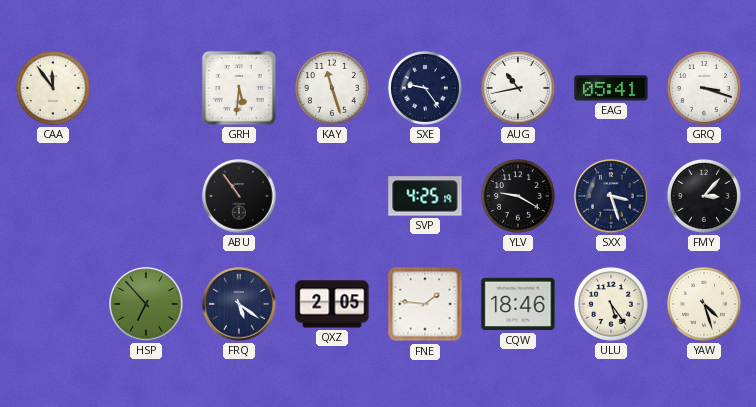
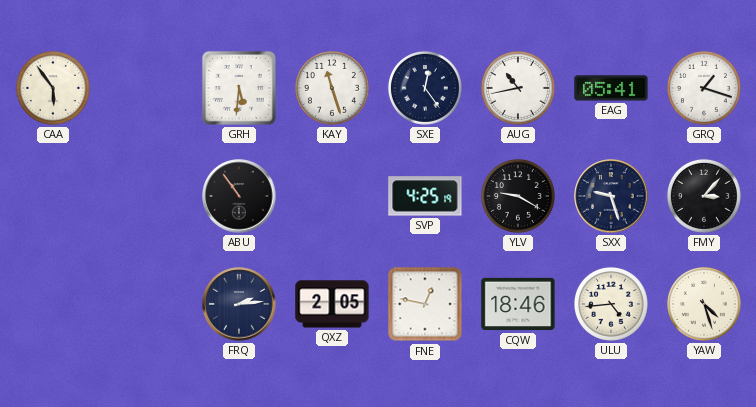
CAA: 11:54 -> 5:54
SXE: 9:24 -> 12:24
GRQ: 3:18 -> 1:18
SXX: 3:27 -> 9:27
HSP: 6:53 -> none
FRQ: 5:21 -> 2:14
FNE: 1:46 -> 12:47
ULU: 5:24 -> 4:44
